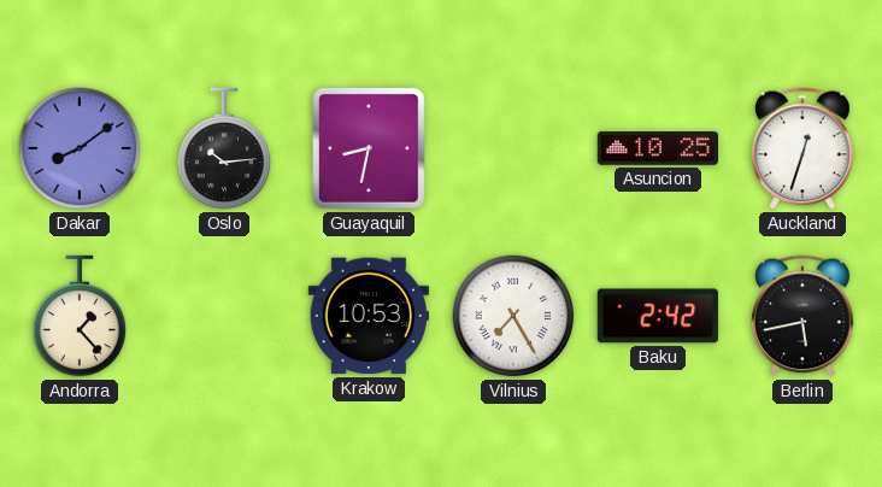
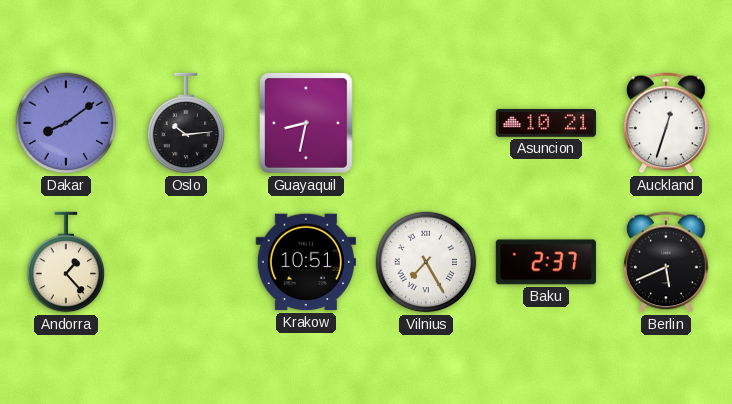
Asuncion: 10:25 -> 10:21
Krakow: 10:53 -> 10:51
Baku: 2:42 -> 2:37
Berlin: 5:43 -> 5:41
